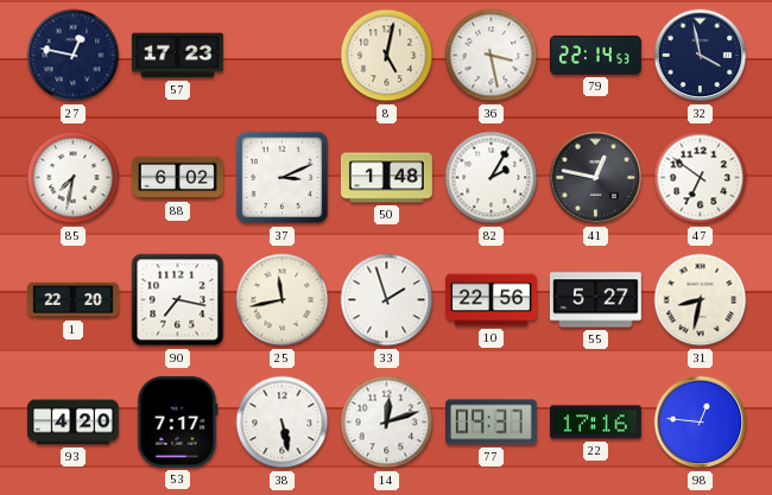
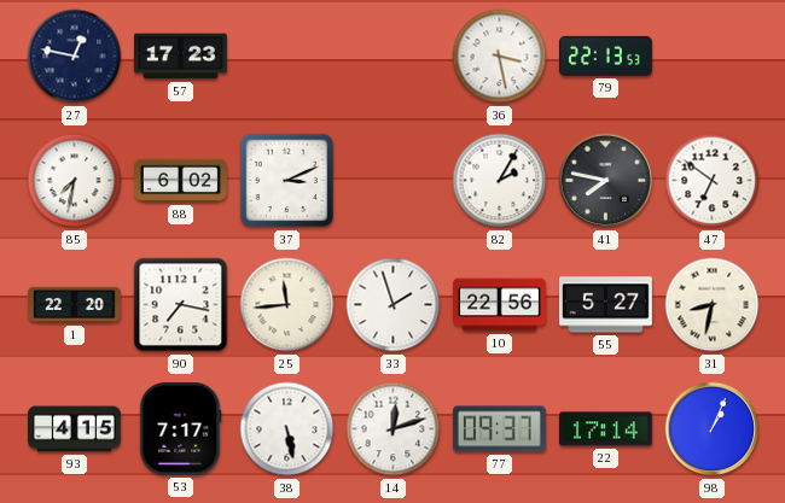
8: 5:02 -> none
79: 22:14 -> 22:13
32: 3:58 -> none
50: 1:48 -> none
41: 12:47 -> 7:47
25: 11:43 -> 11:44
93: 4:20 -> 4:15
22: 17:16 -> 17:14
98: 12:46 -> 1:04
